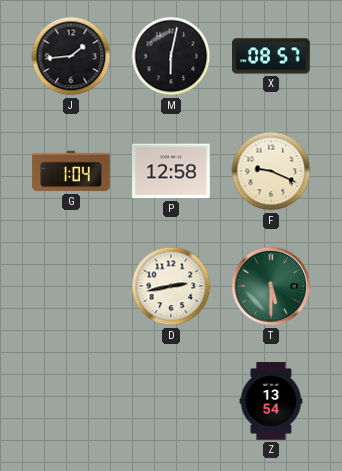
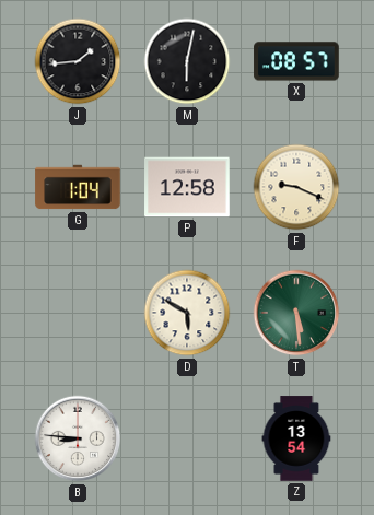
D: 2:43 -> 5:50
T: 5:30 -> 5:29
B: none -> 8:46
